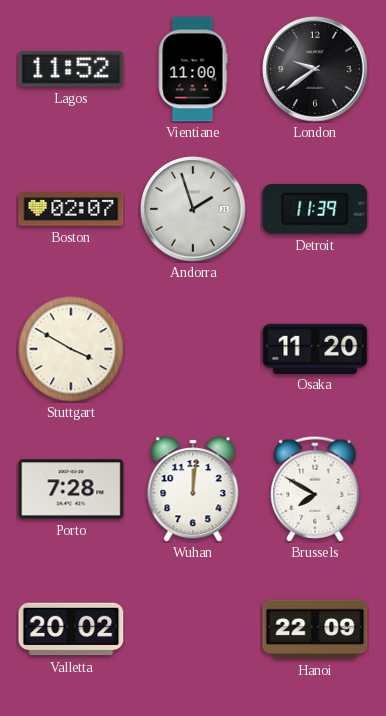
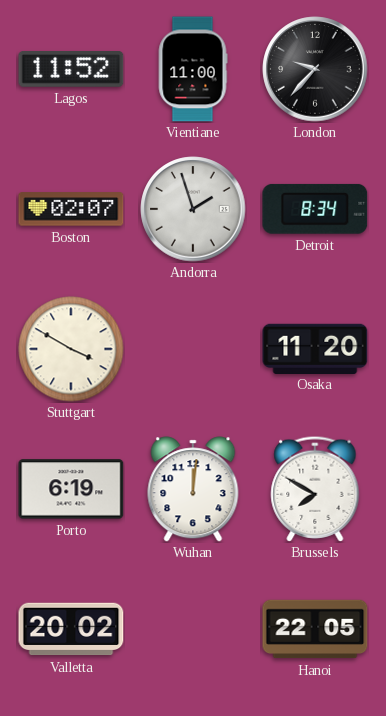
London: 9:39 -> 9:37
Detroit: 11:39 -> 8:34
Porto: 7:28 -> 6:19
Hanoi: 22:09 -> 22:05
